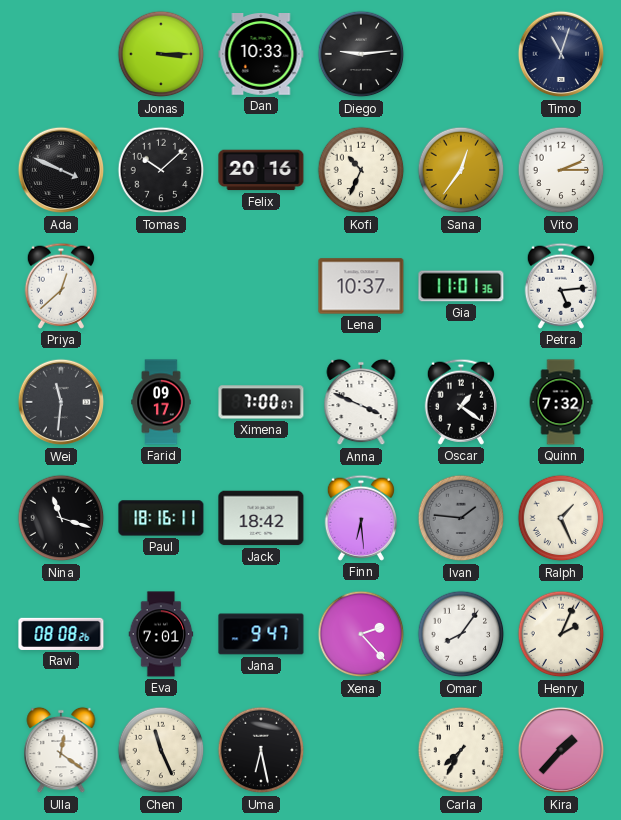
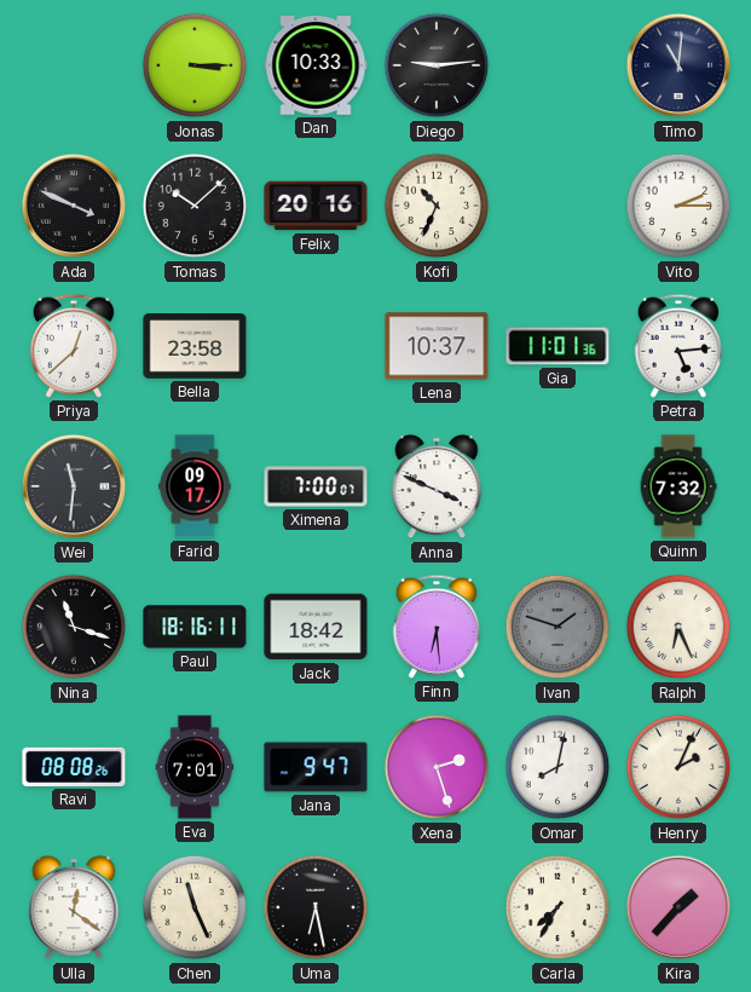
Timo: 11:03 -> 11:01
Sana: 12:36 -> none
Bella: none -> 23:58
Oscar: 1:21 -> none
Ivan: 1:46 -> 1:48
Ralph: 1:26 -> 6:26
Xena: 2:23 -> 2:27
Omar: 8:06 -> 8:02
